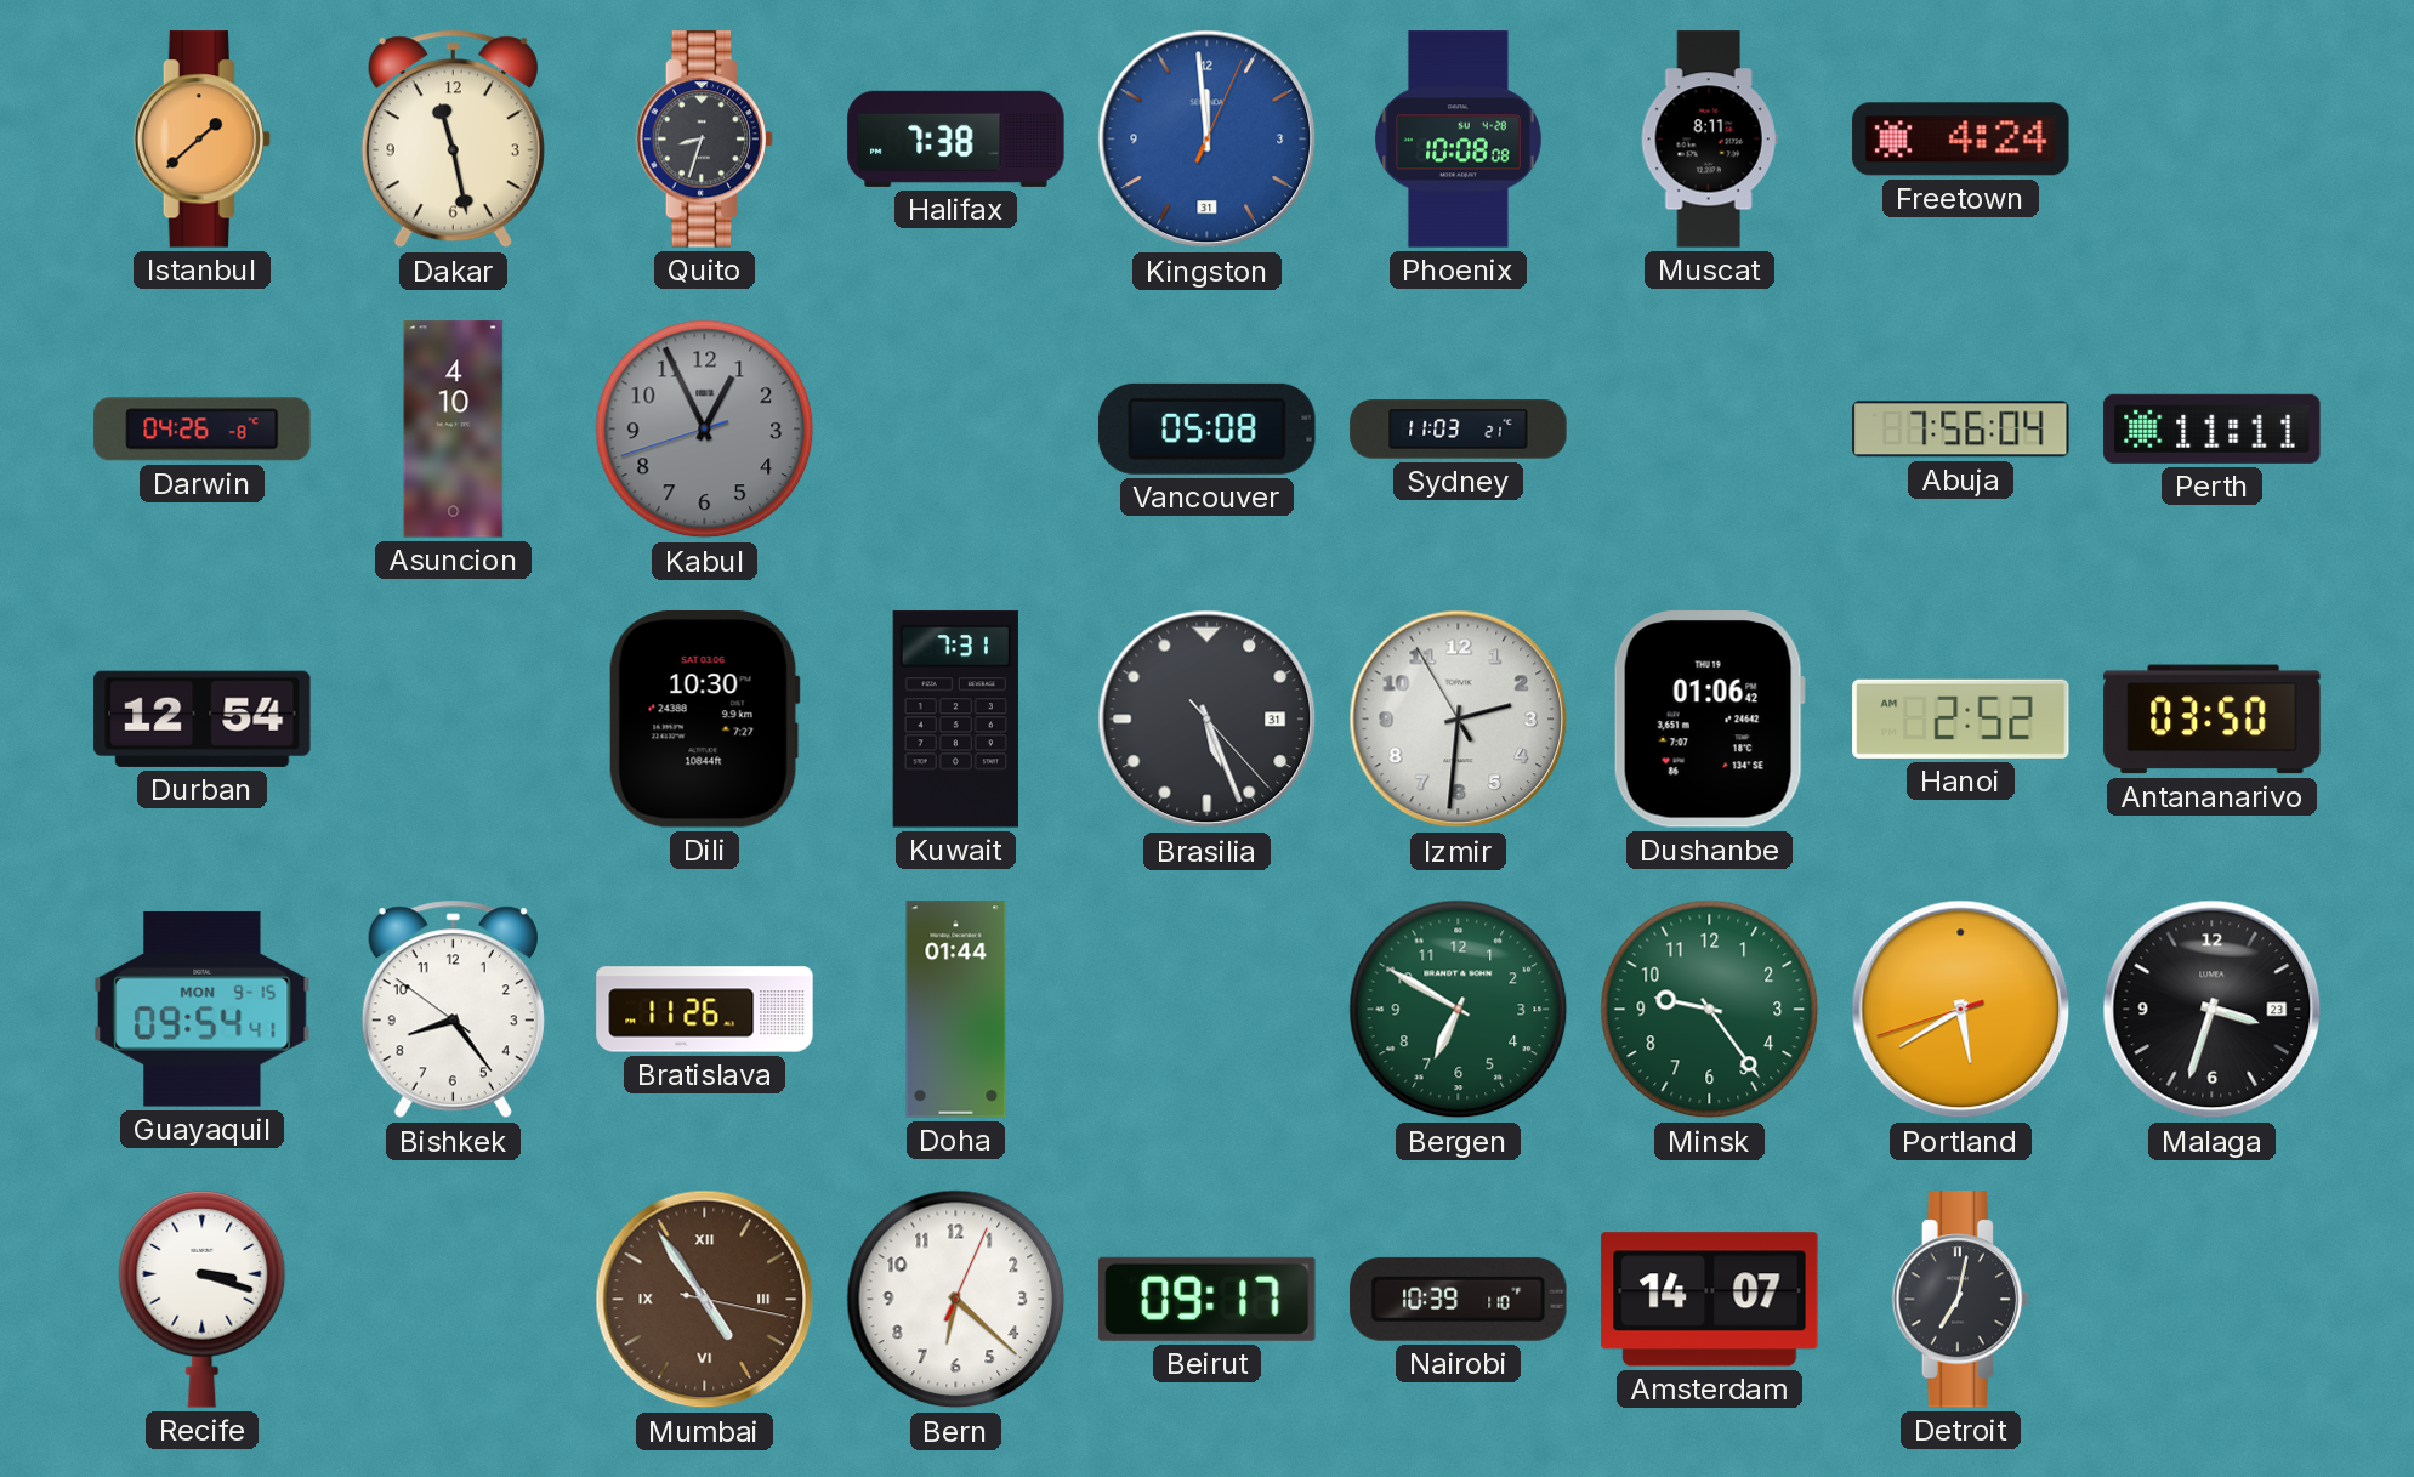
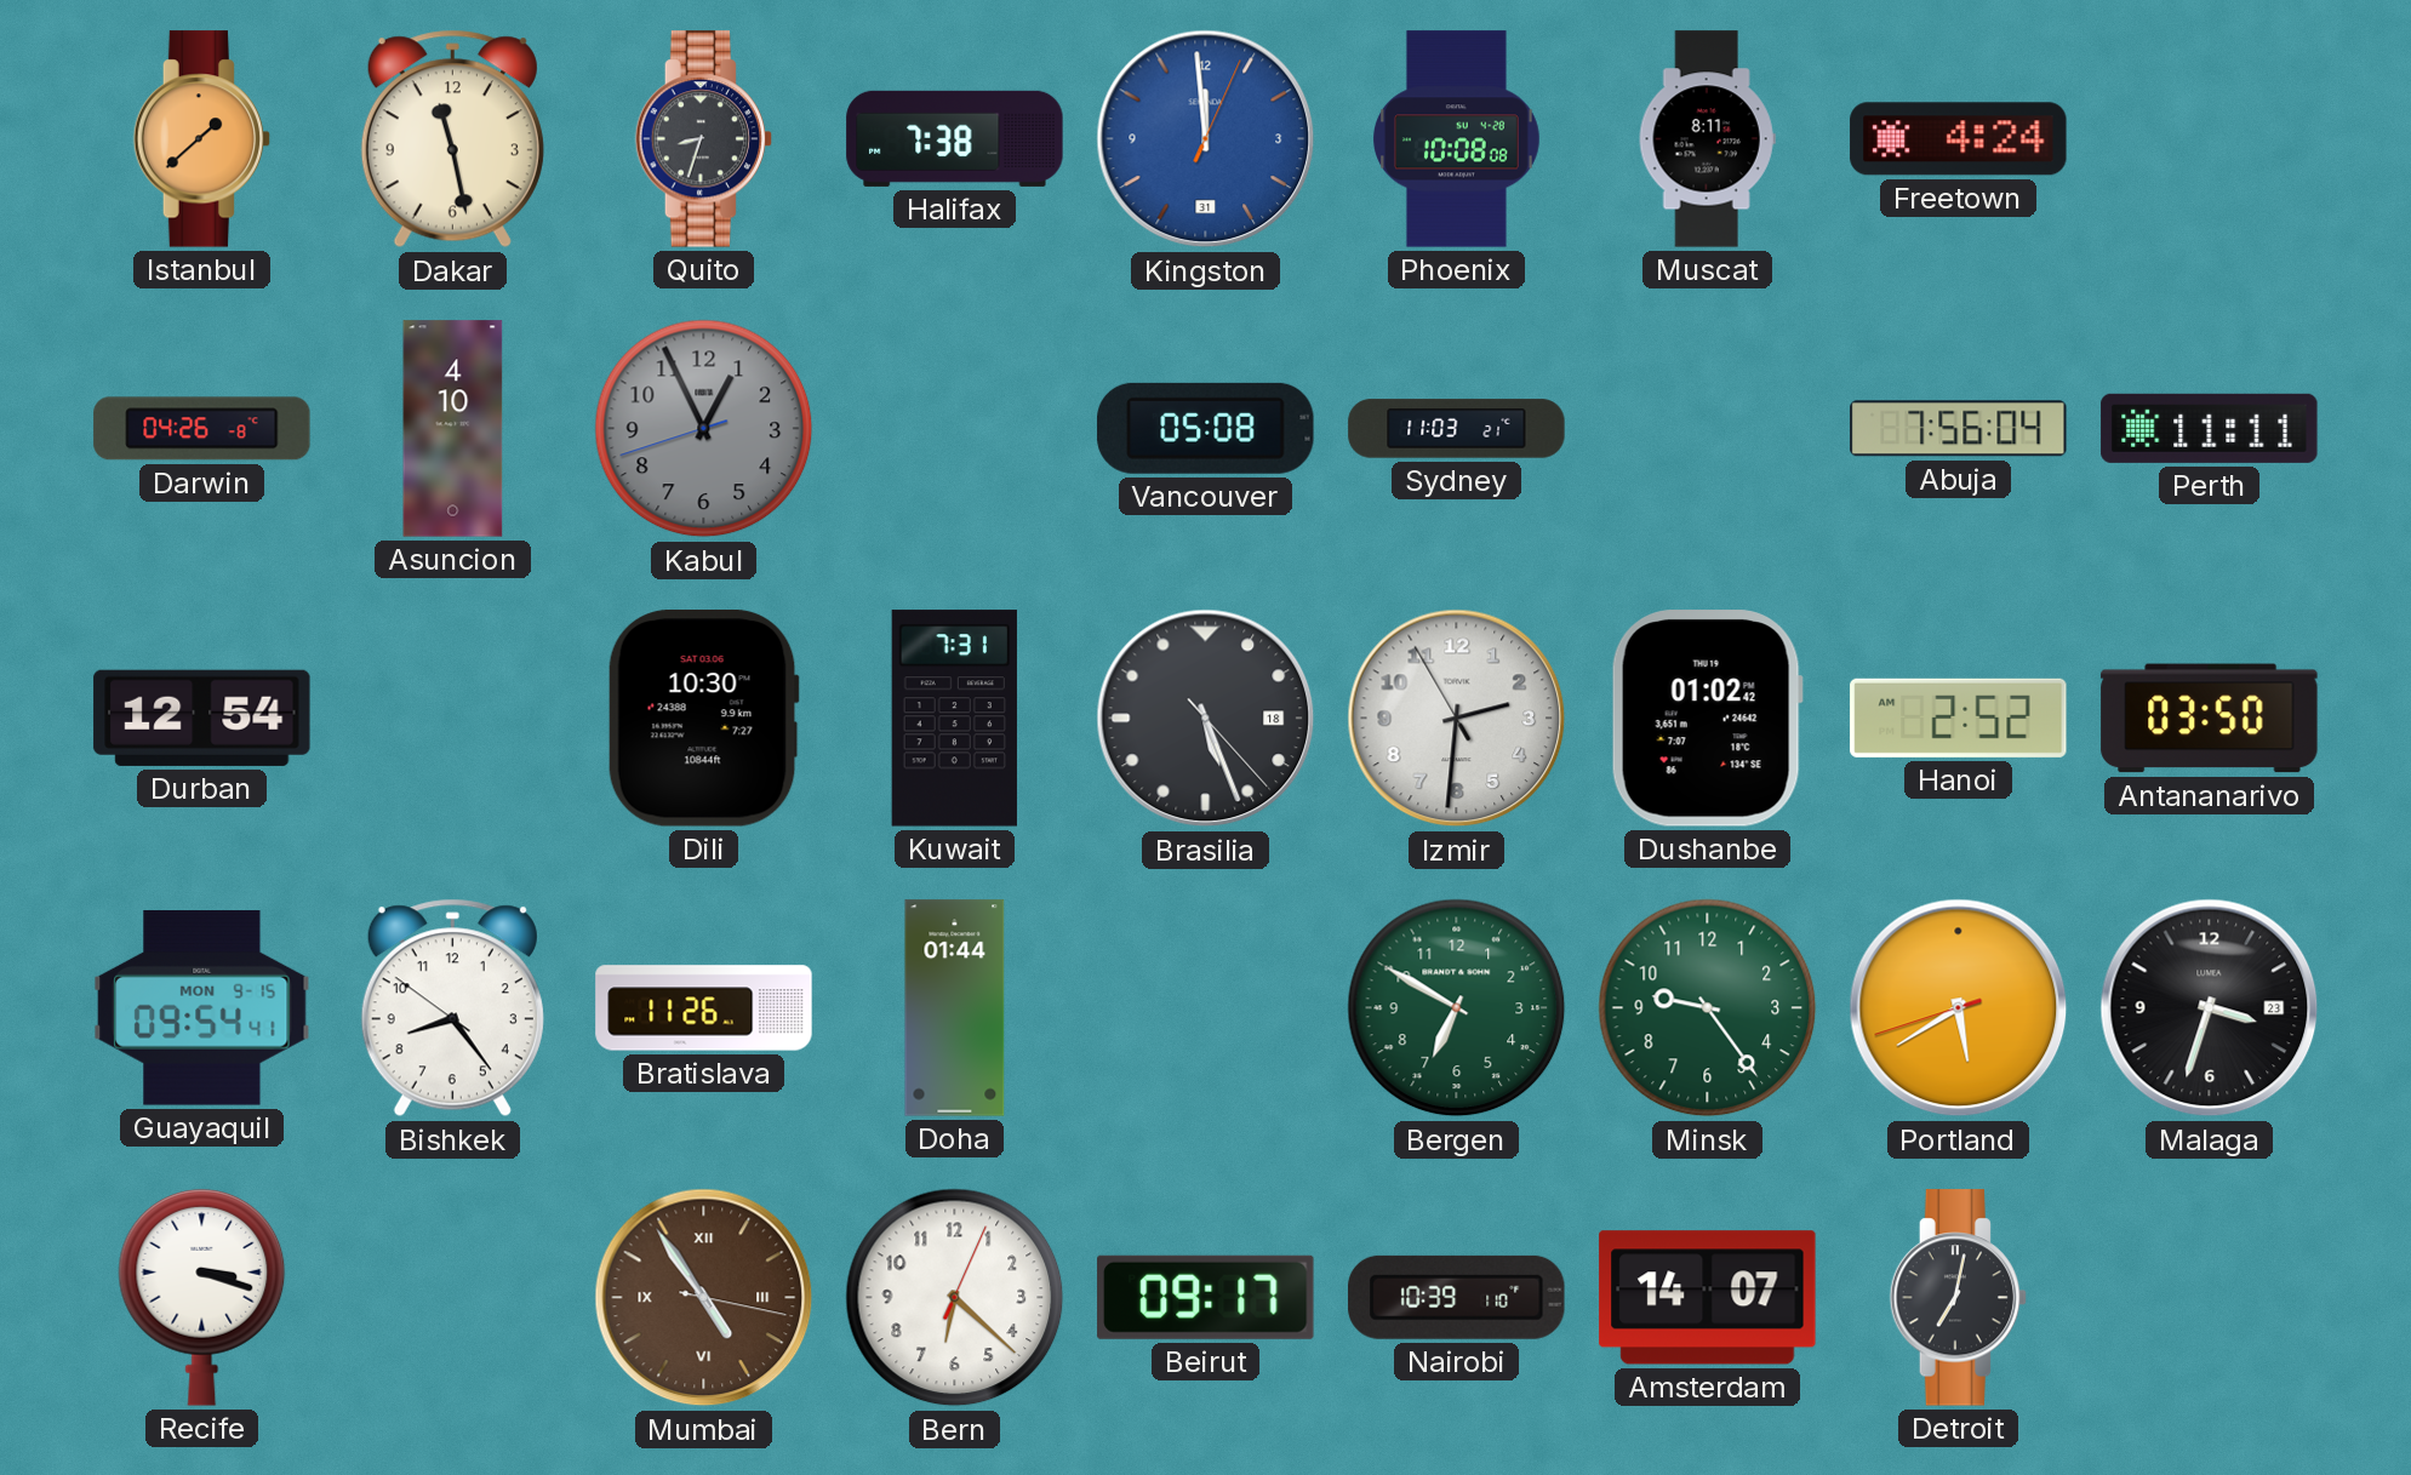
Brasilia date: 31 -> 18
Dushanbe: 01:06 -> 01:02
